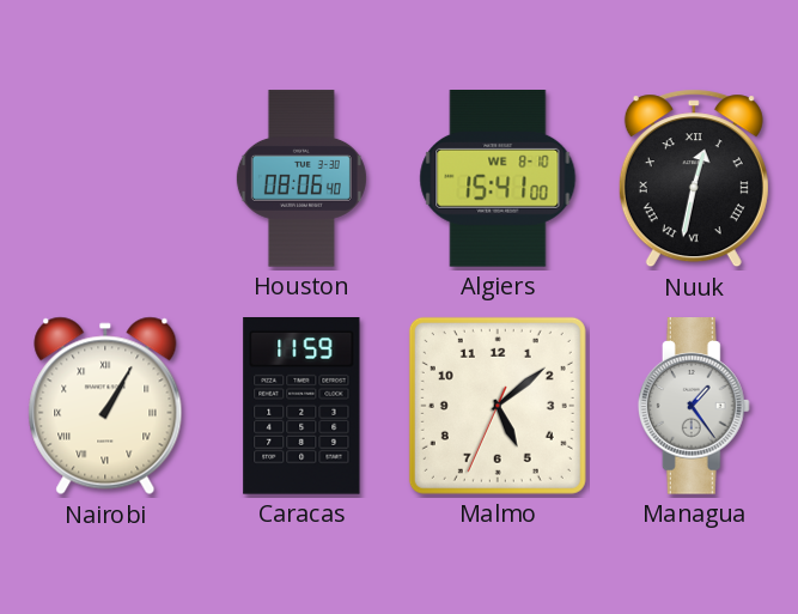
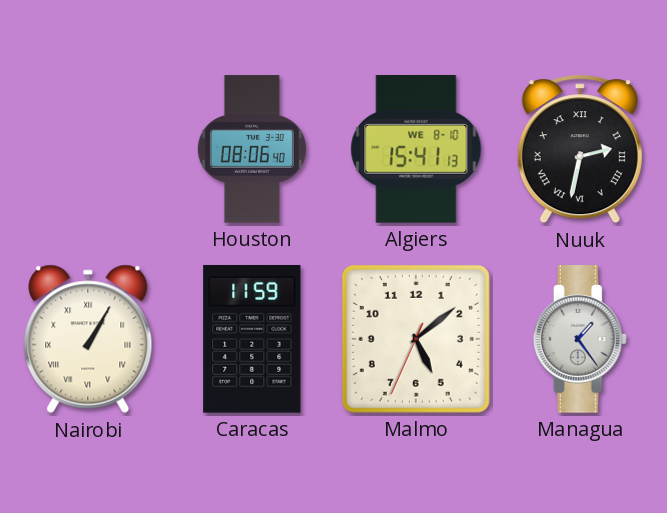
Algiers: 15:41:00 -> 15:41:13
Nuuk: 12:32 -> 2:32
